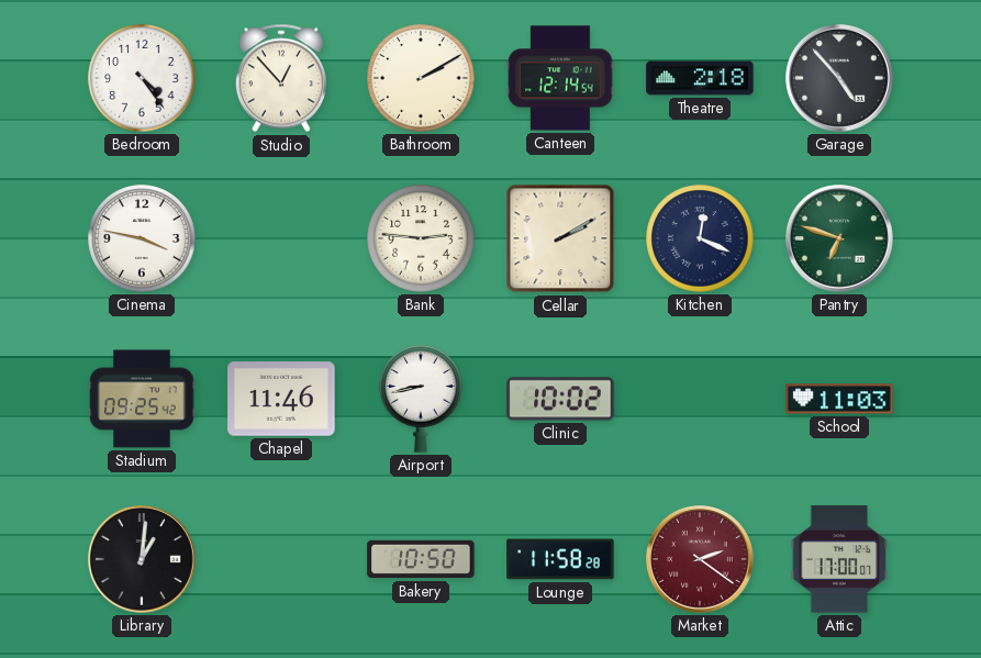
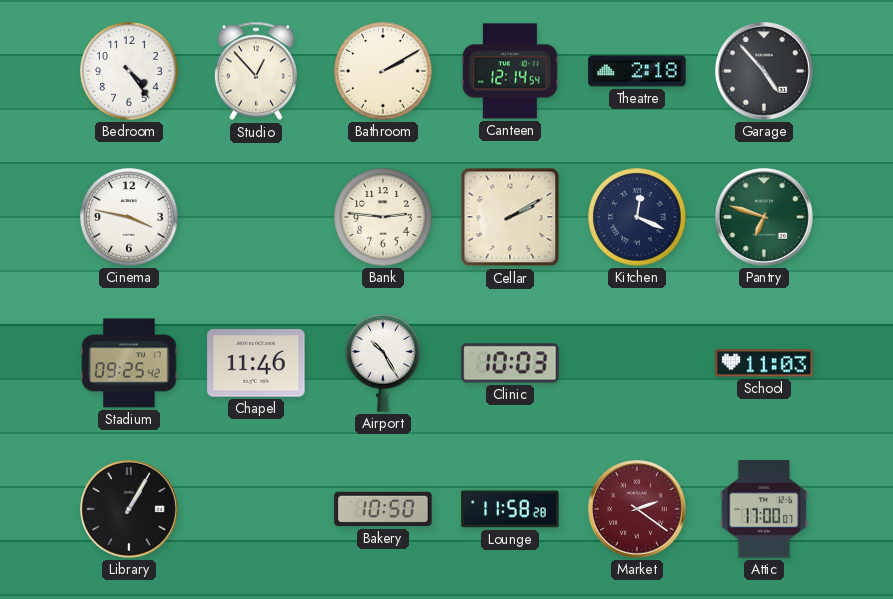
Airport: 8:43 -> 10:25
Clinic: 10:02 -> 10:03
Library: 1:01 -> 1:05
